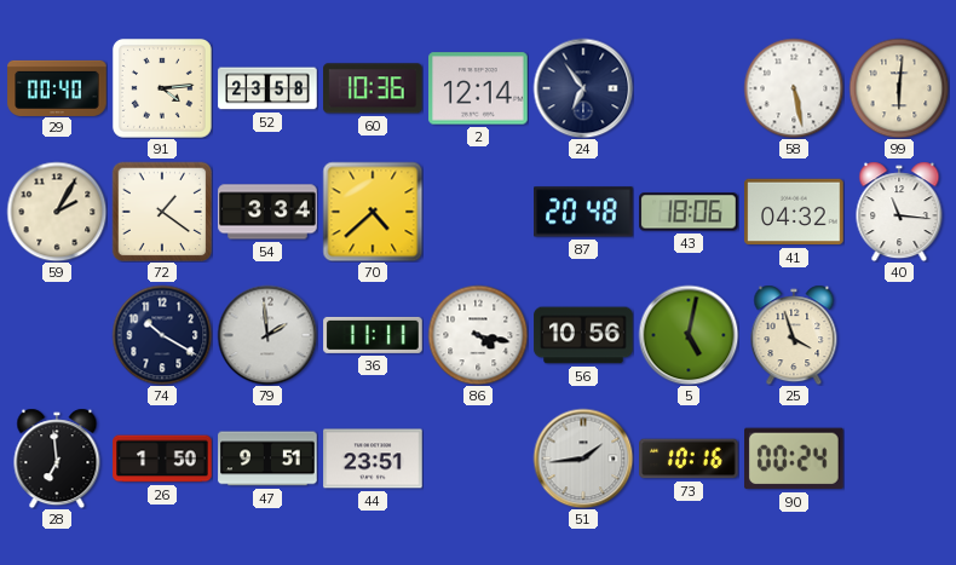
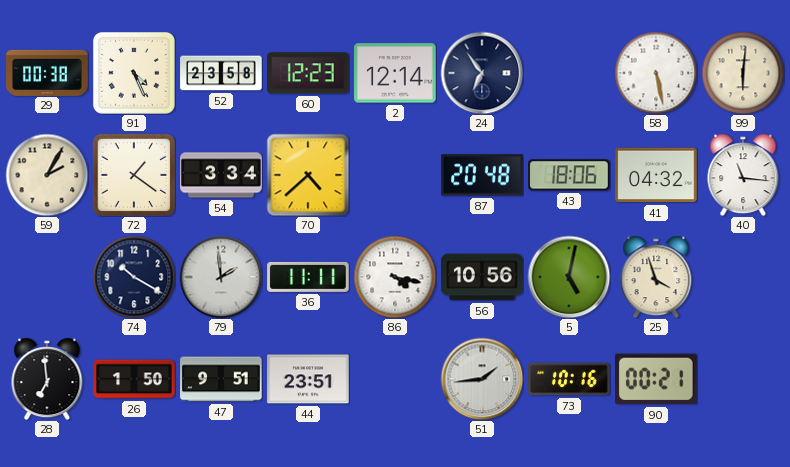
29: 00:40 -> 00:38
91: 4:14 -> 4:26
60: 10:36 -> 12:23
90: 00:24 -> 00:21
